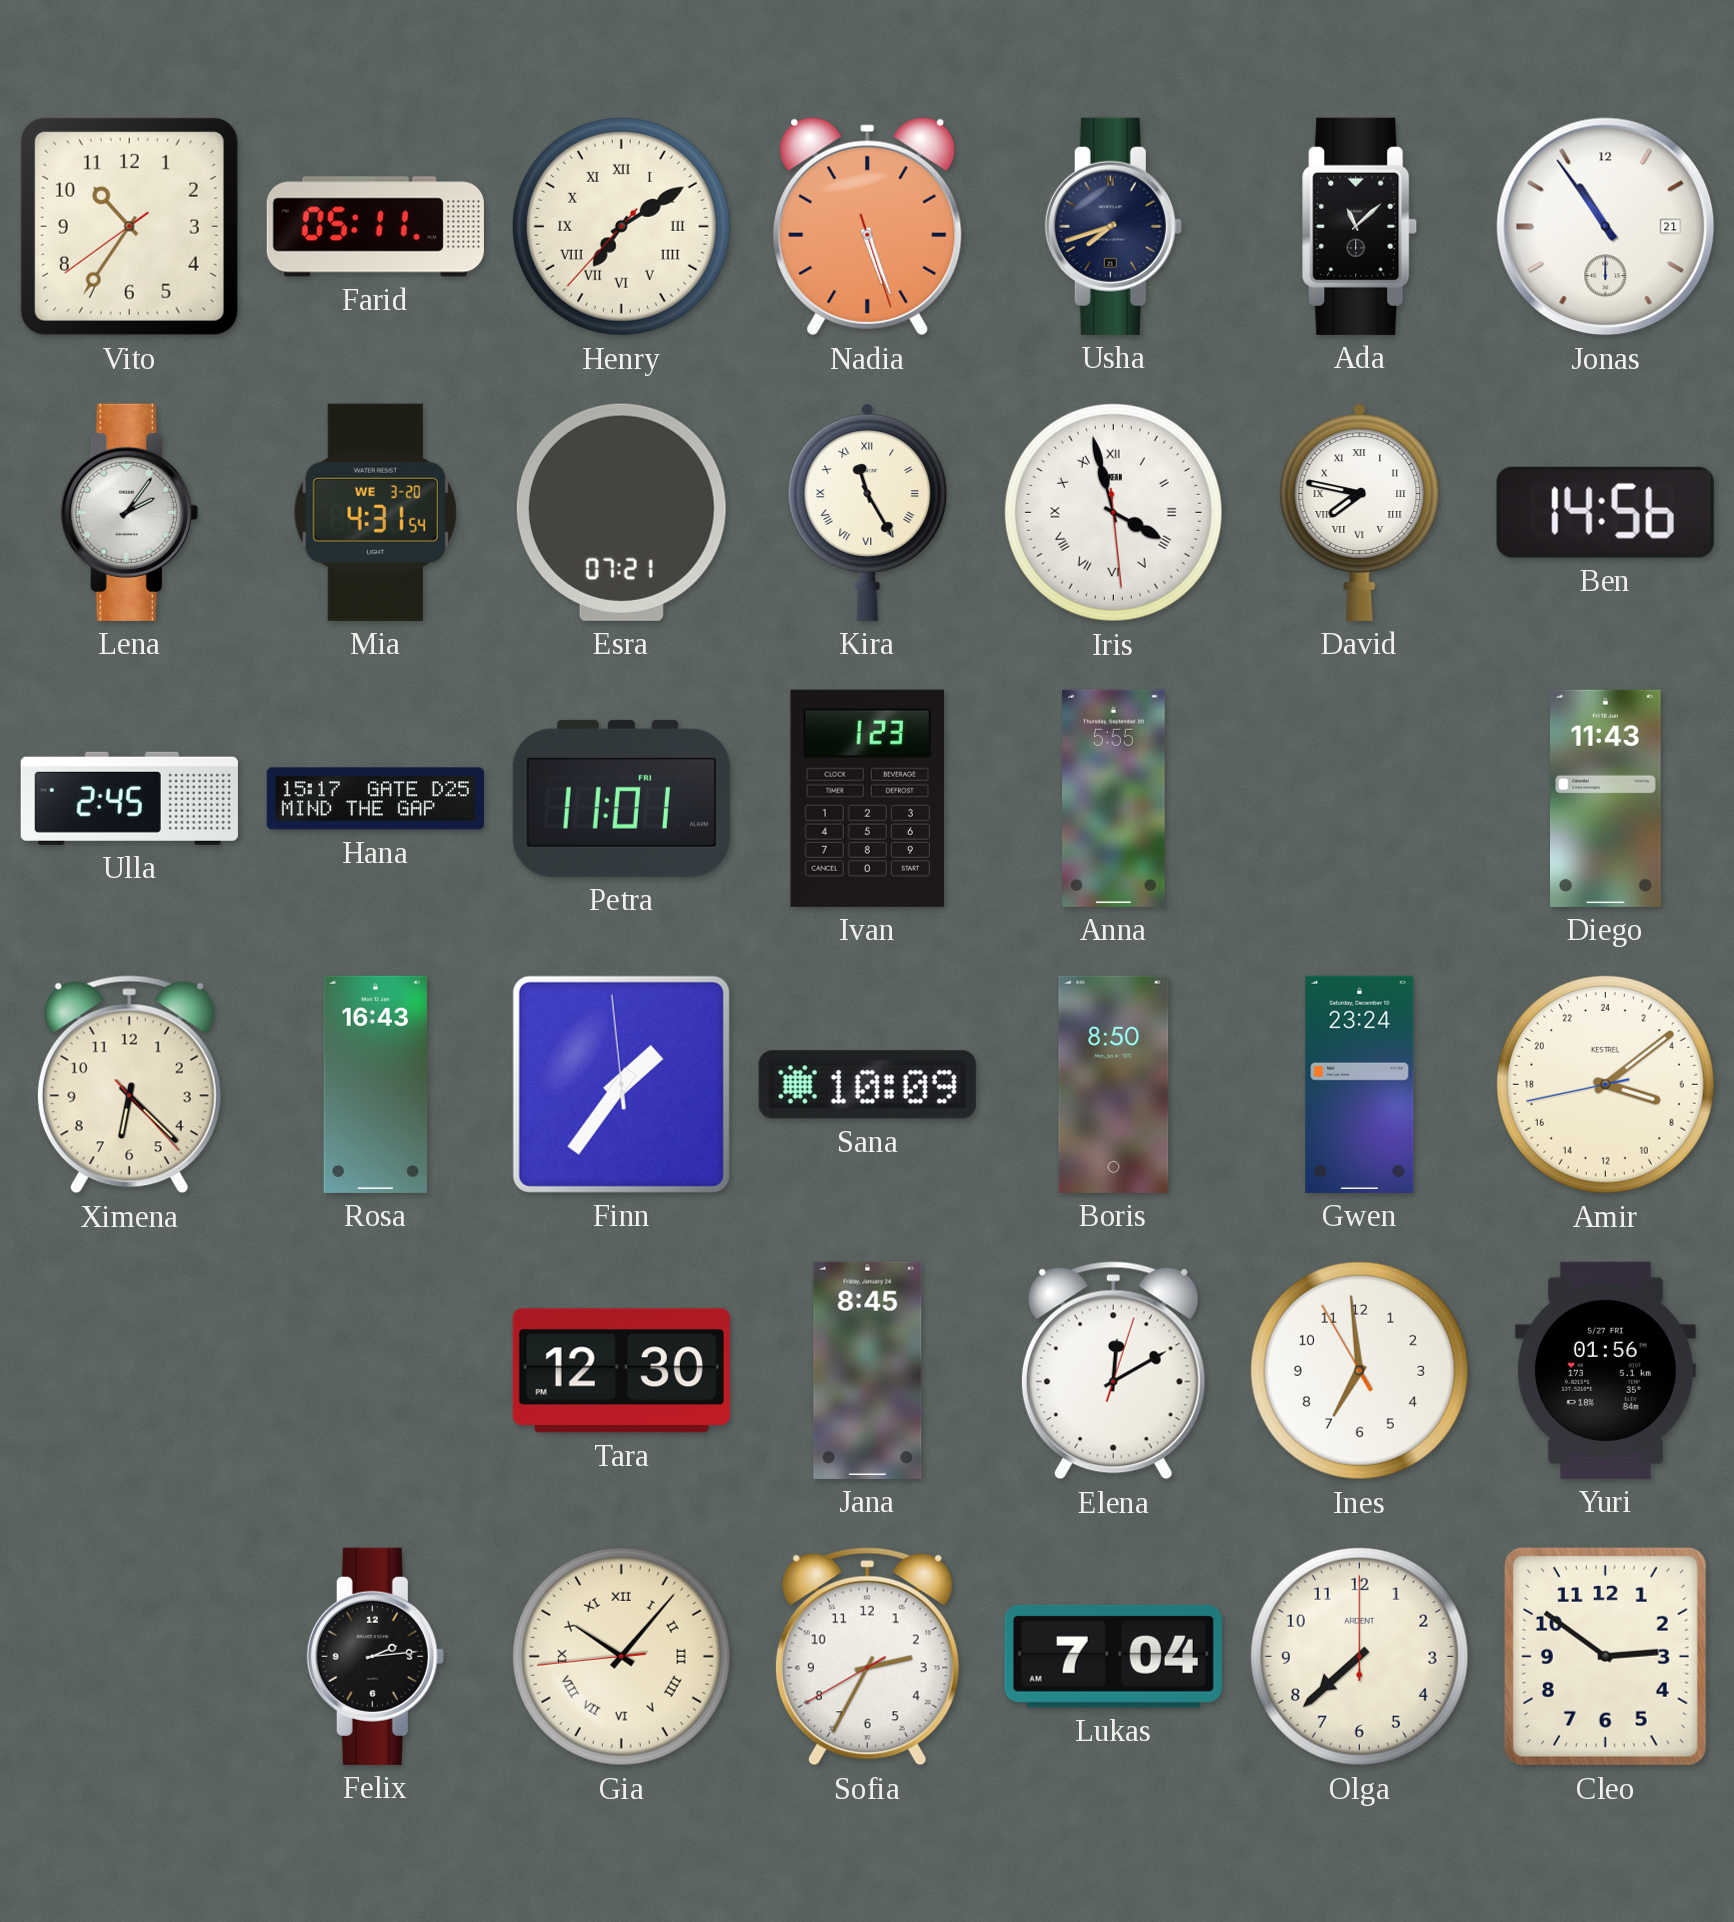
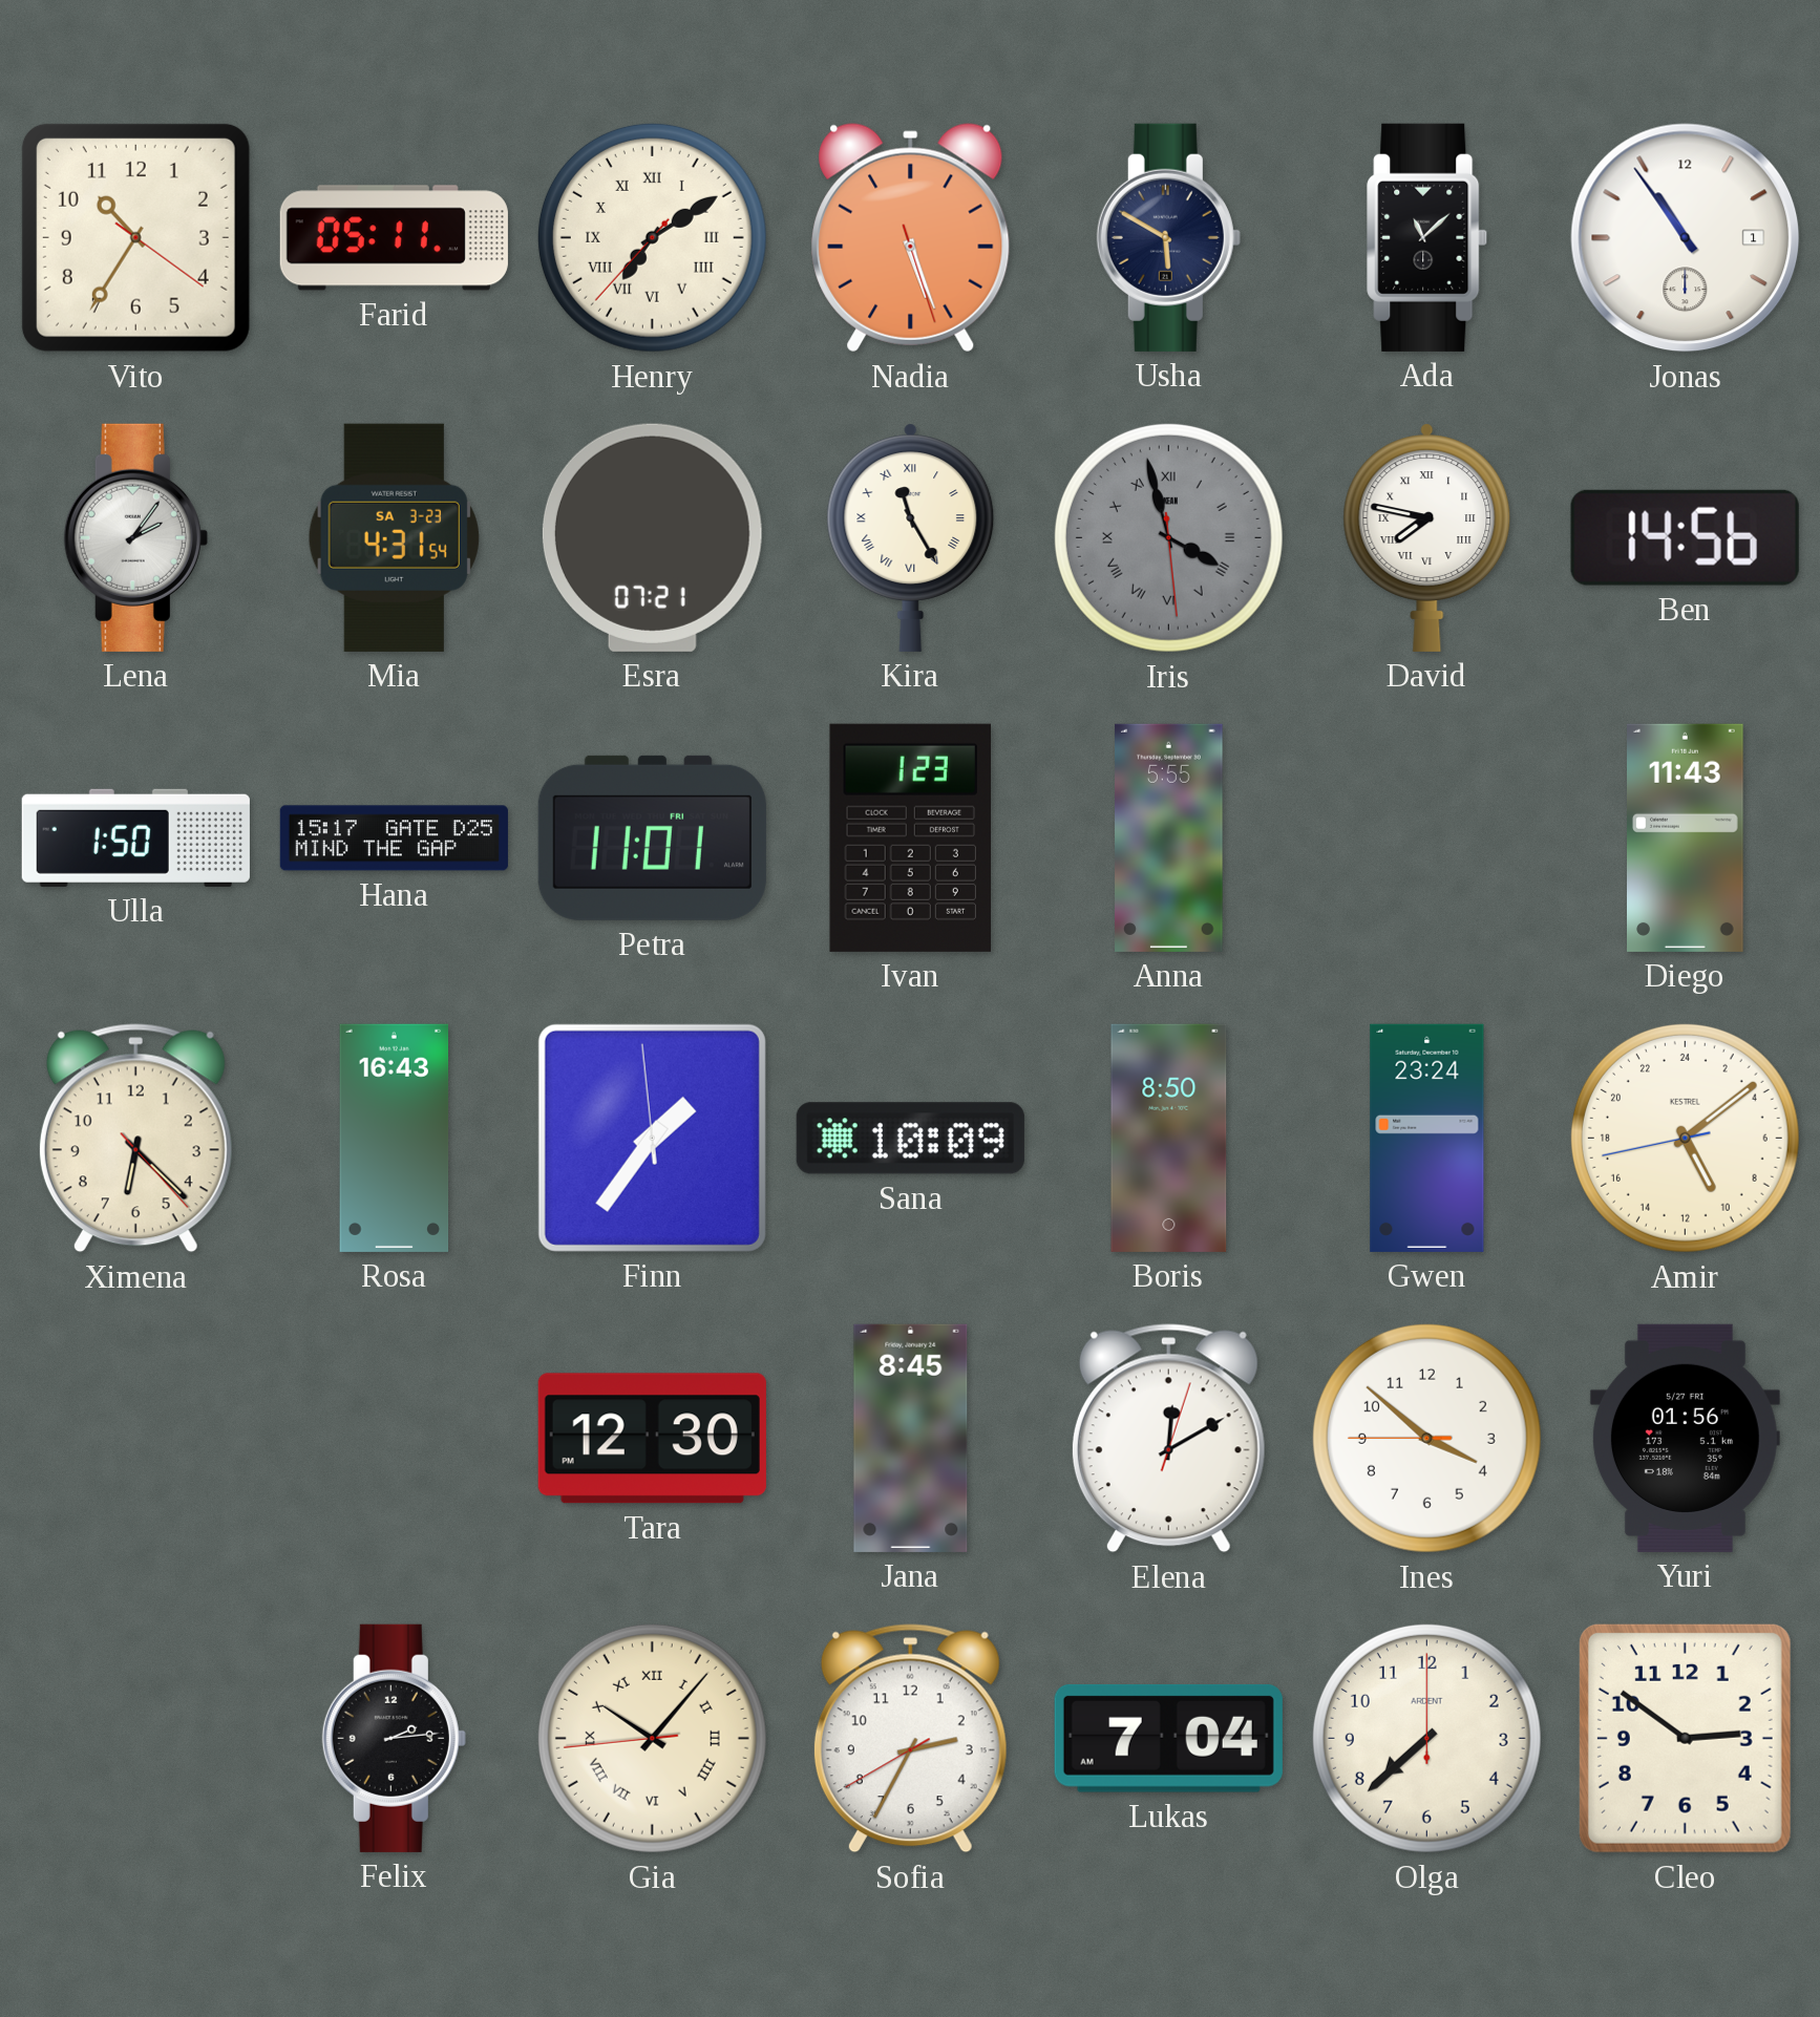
Vito: 10:35:39 -> 10:35:21
Usha: 7:42 -> 5:50
Jonas date: 21 -> 1
Mia date: WE 3-20 -> SA 3-23
Iris dial: white -> grey
Ulla: 2:45 -> 1:50
Amir: 7:08 -> 10:08
Ines: 6:58 -> 3:51
